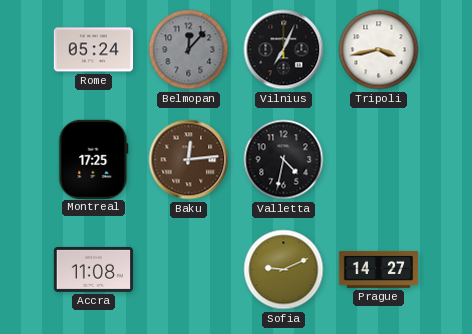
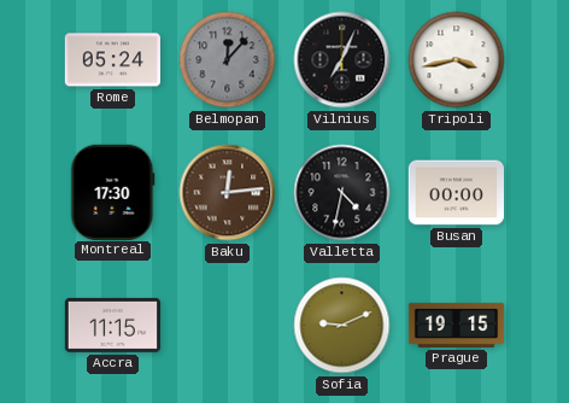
Montreal: 17:25 -> 17:30
Busan: none -> 00:00
Accra: 11:08 -> 11:15
Prague: 14:27 -> 19:15
